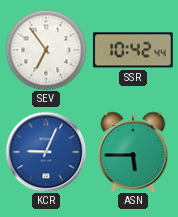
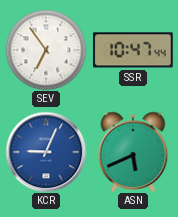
SSR: 10:42 -> 10:47
ASN: 5:45 -> 5:41
